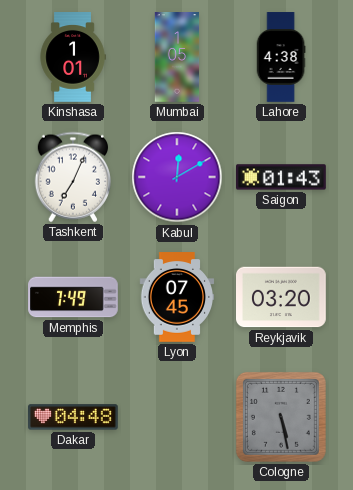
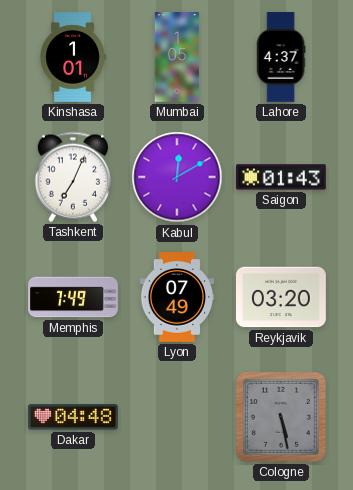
Lahore: 4:38 -> 4:37
Lyon: 07:45 -> 07:49
